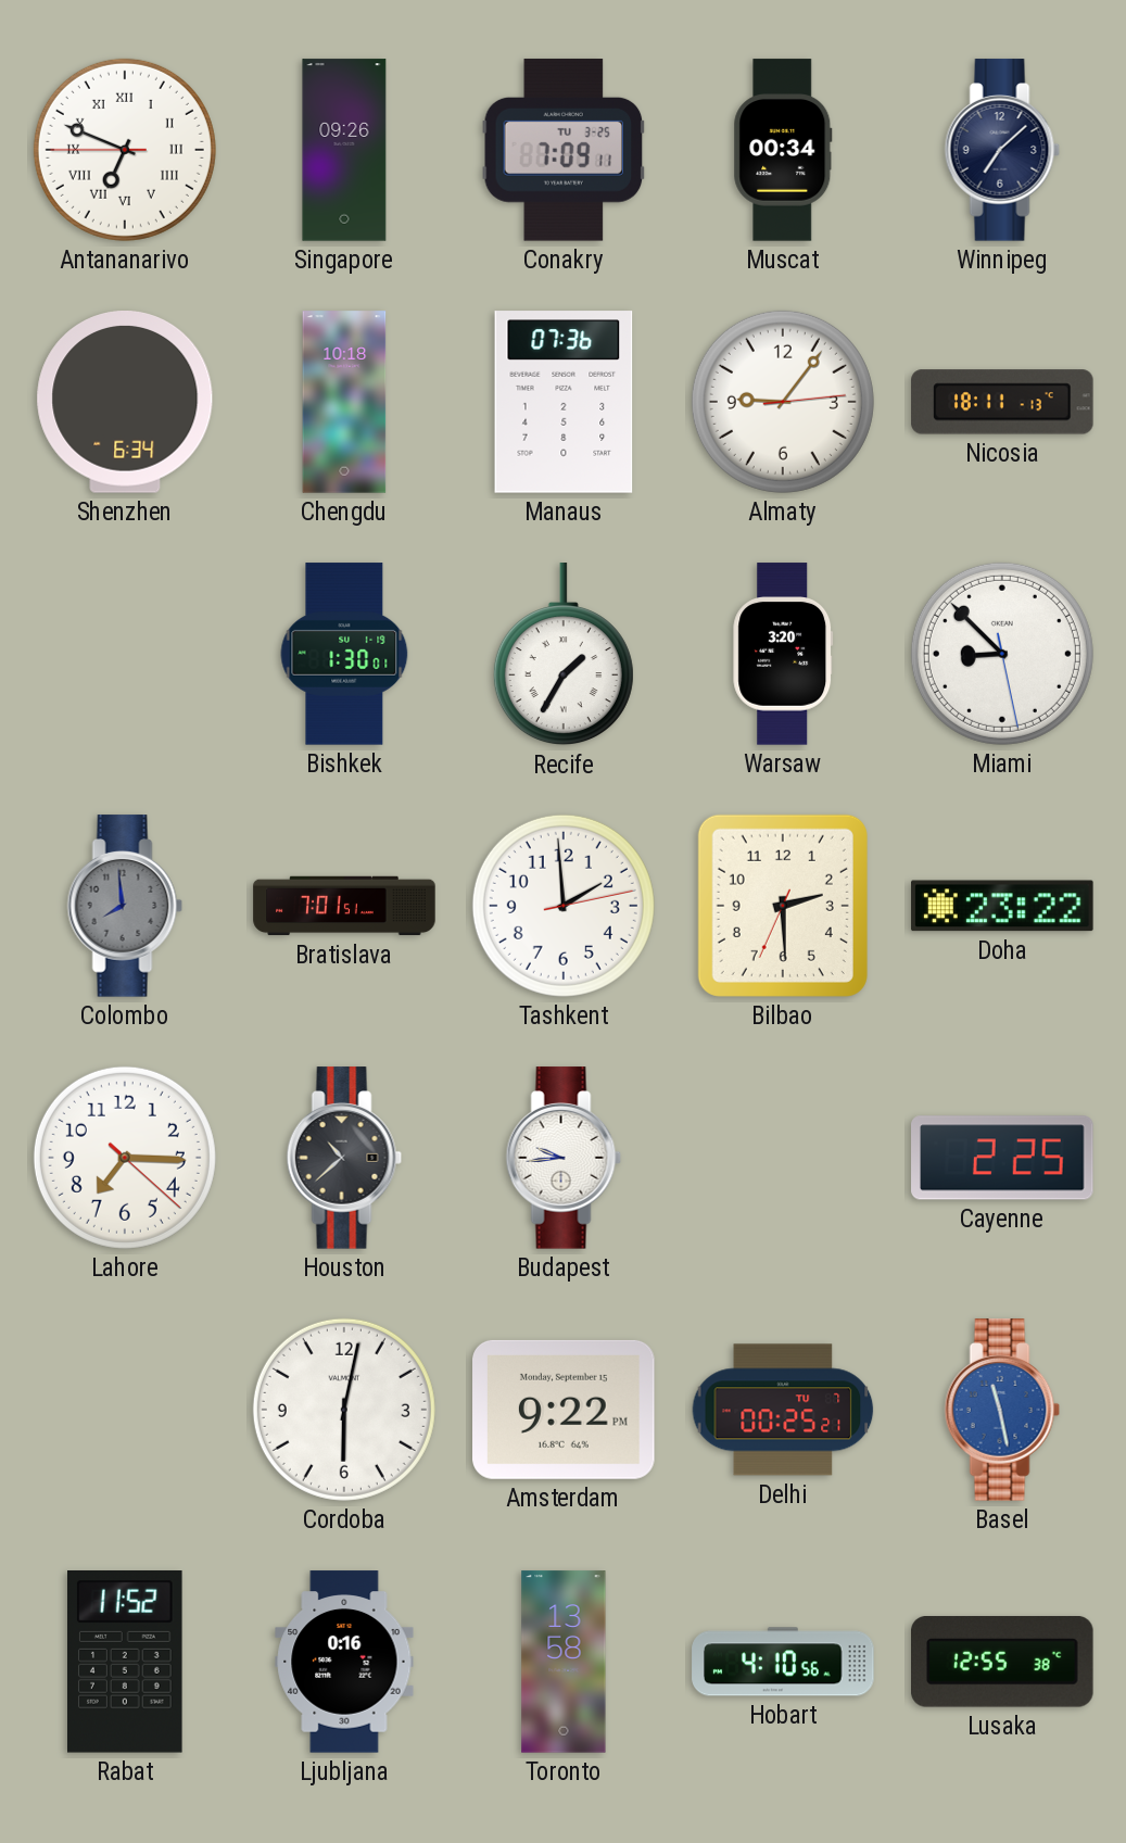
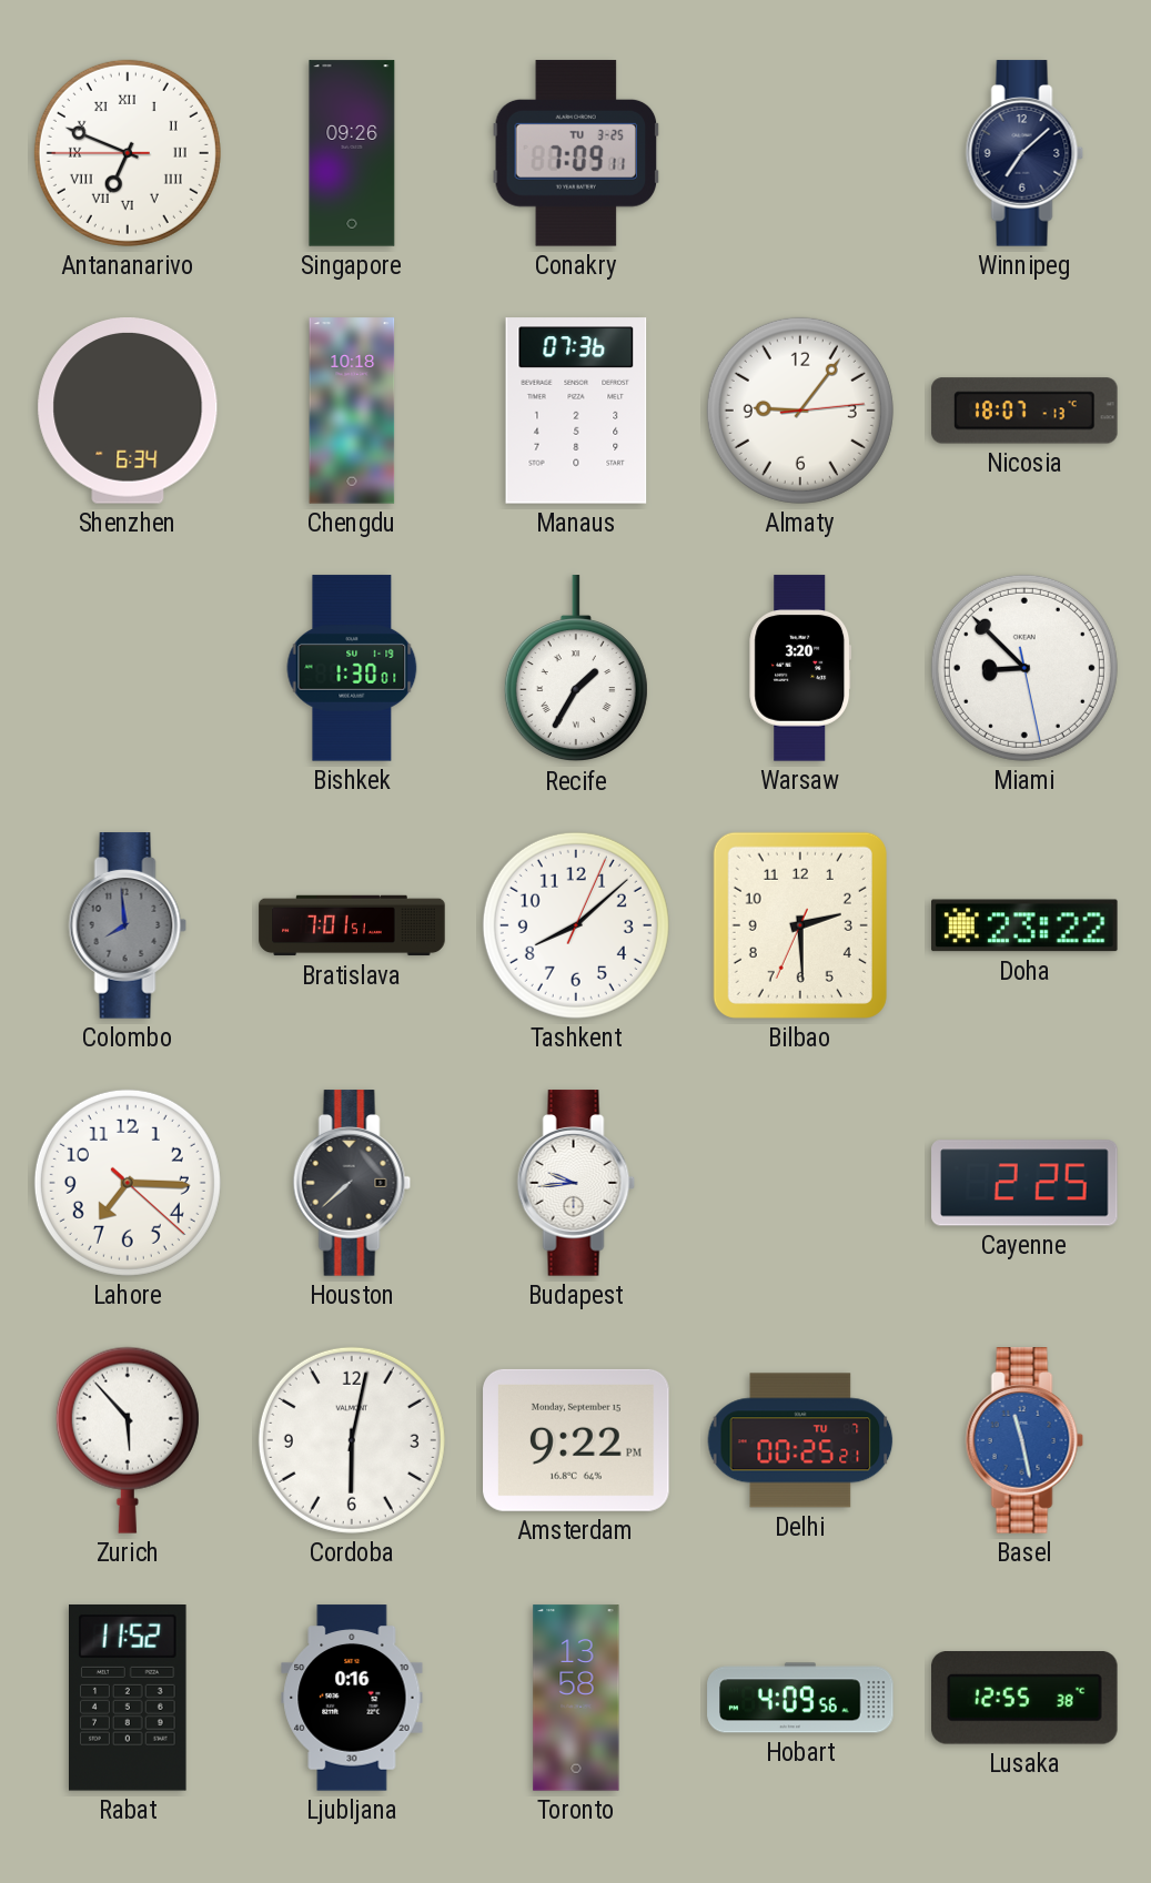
Muscat: 00:34 -> none
Nicosia: 18:11 -> 18:07
Tashkent: 1:59 -> 8:08
Houston: 10:38 -> 7:38
Zurich: none -> 5:53
Hobart: 4:10 -> 4:09
